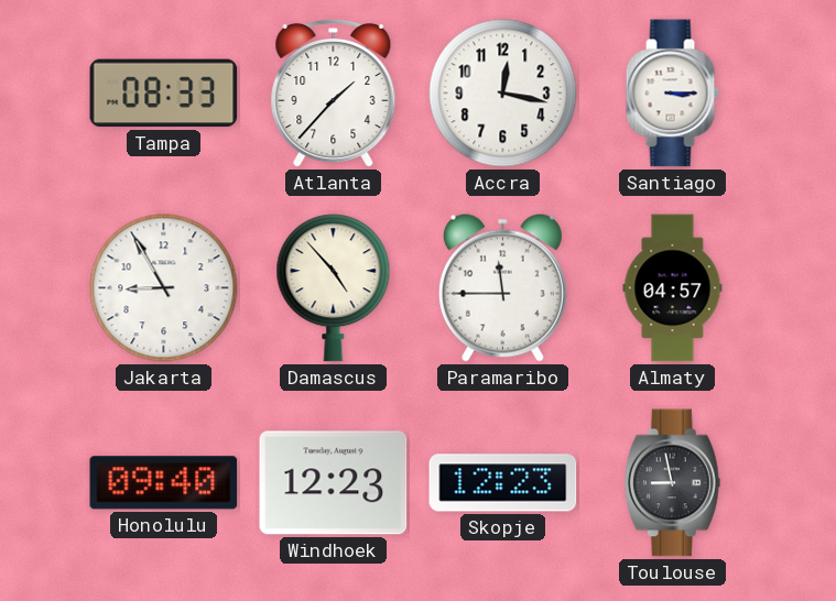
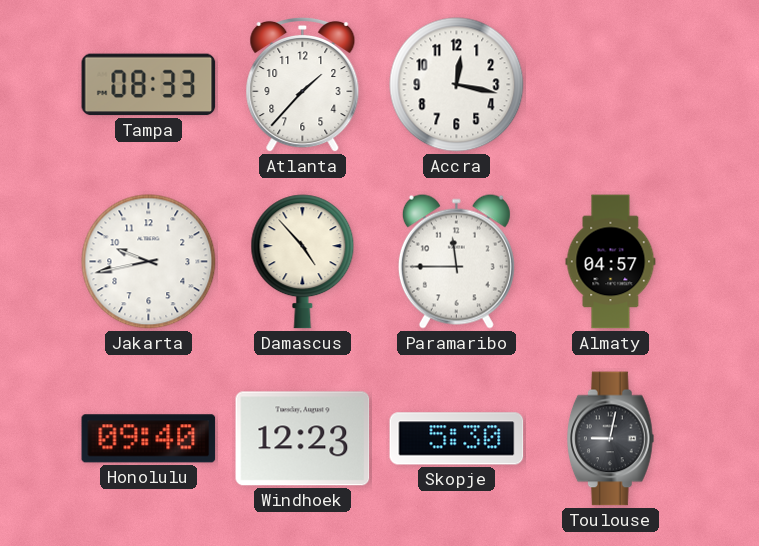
Santiago: 3:15 -> none
Jakarta: 8:55 -> 9:43
Skopje: 12:23 -> 5:30
Toulouse: 8:58 -> 9:02
